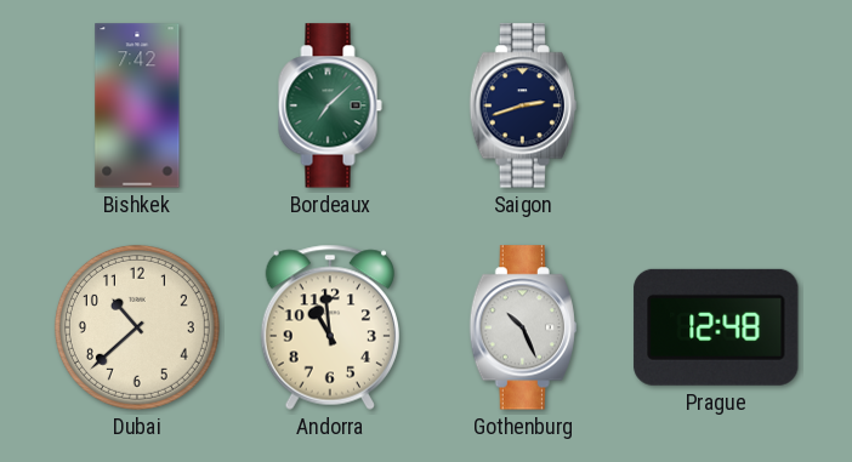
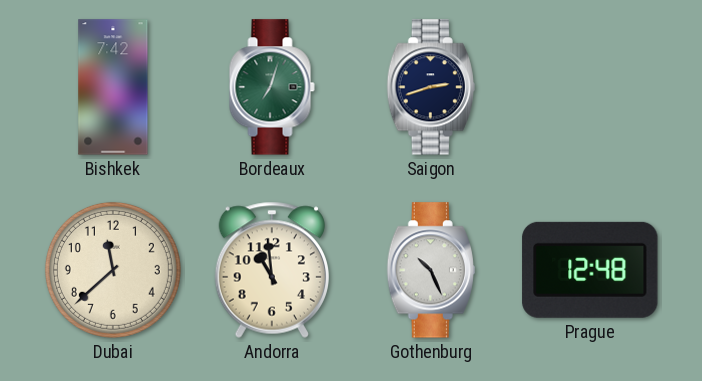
Bordeaux: 7:08 -> 7:03
Dubai: 10:38 -> 11:38
